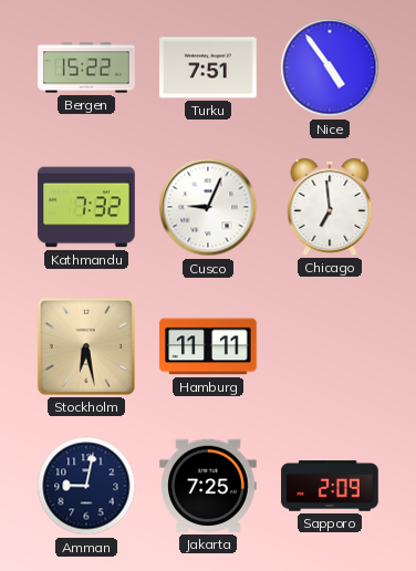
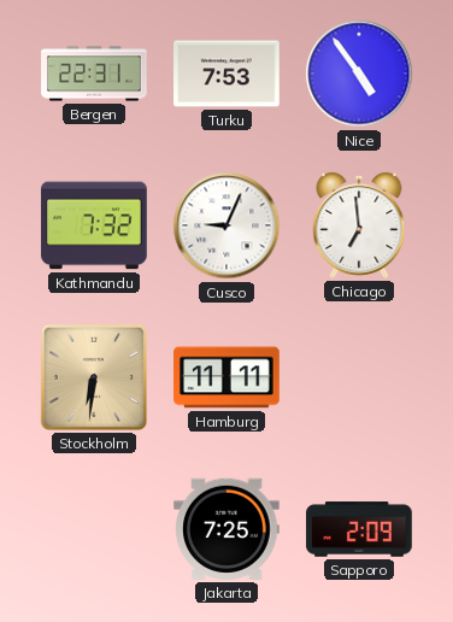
Bergen: 15:22 -> 22:31
Turku: 7:51 -> 7:53
Stockholm: 6:28 -> 6:31
Amman: 9:02 -> none
